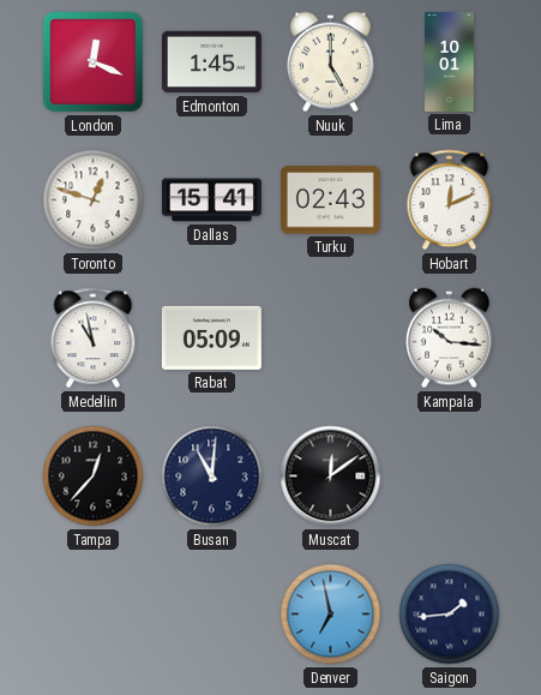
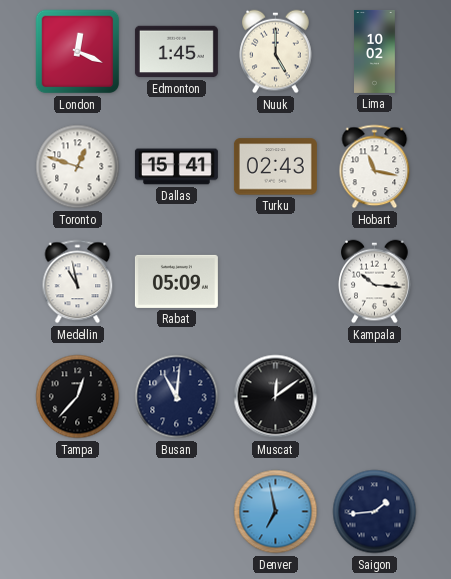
Lima: 10:01 -> 10:02
Hobart: 12:11 -> 11:17
